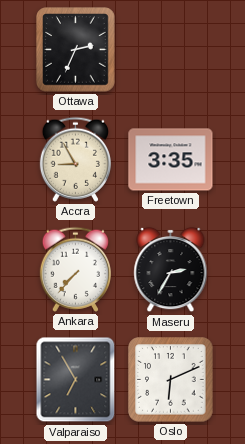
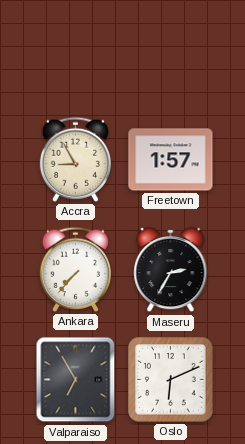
Ottawa: 2:34 -> none
Freetown: 3:35 -> 1:57
